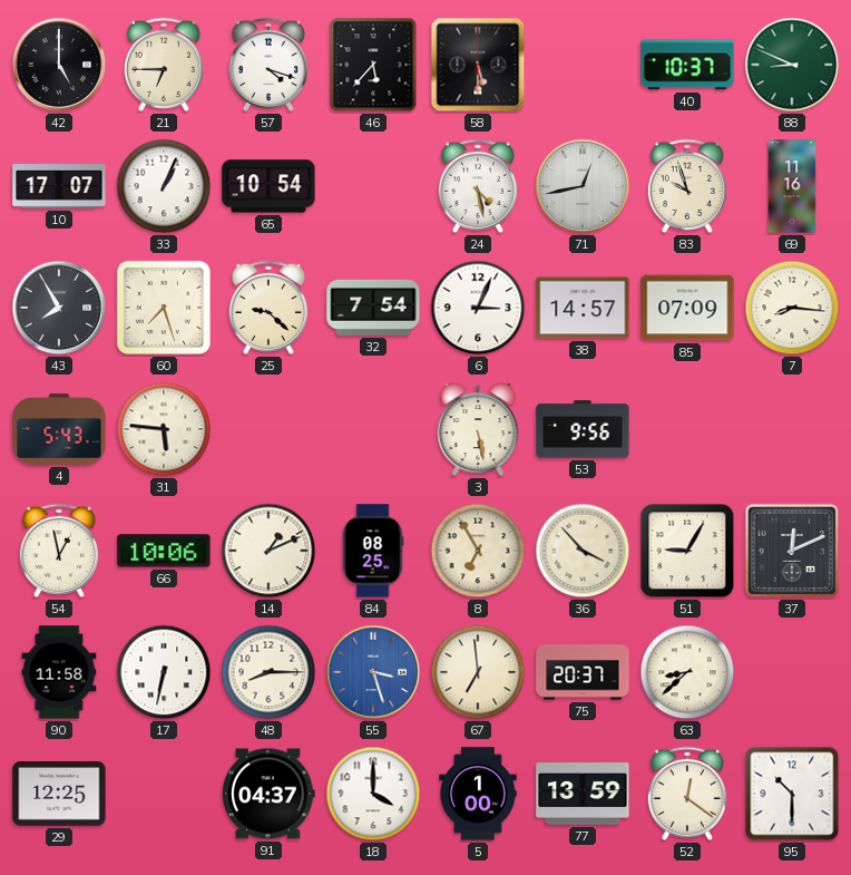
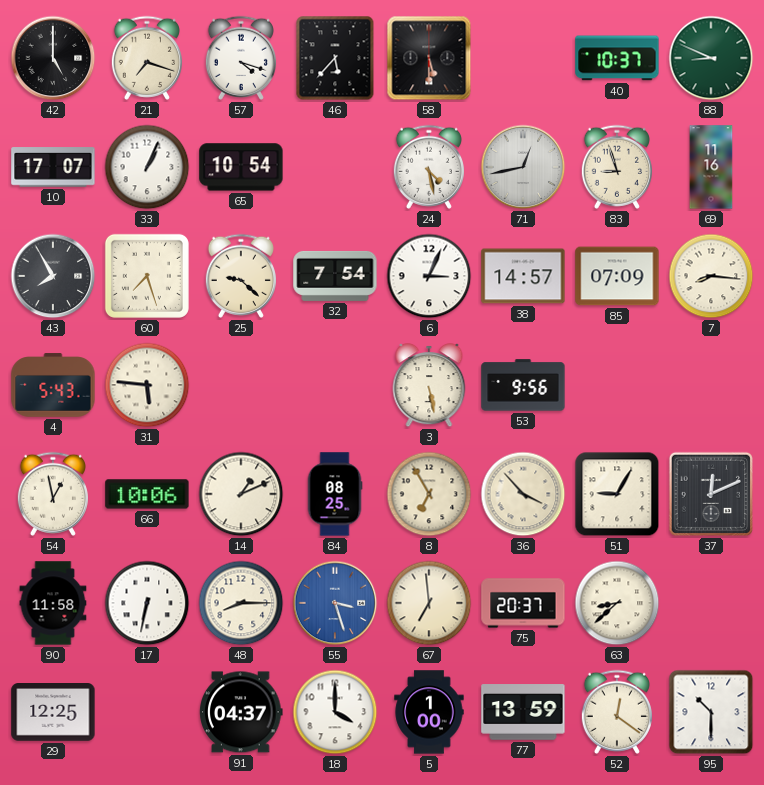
21: 6:45 -> 7:18
83: 9:57 -> 8:57
